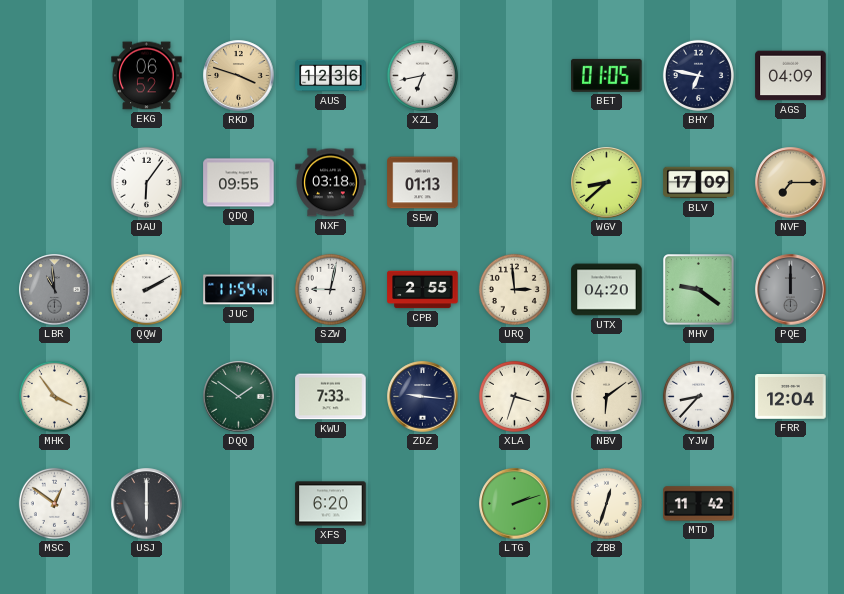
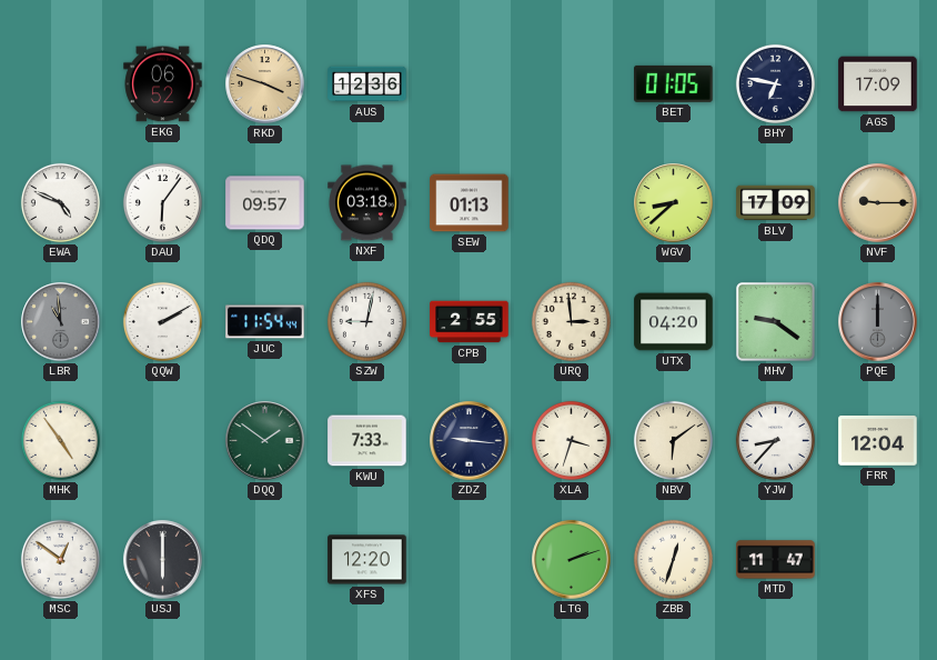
XZL: 6:43 -> none
AGS: 04:09 -> 17:09
EWA: none -> 4:49
QDQ: 09:55 -> 09:57
NVF: 7:15 -> 9:15
MHK: 3:54 -> 4:54
XFS: 6:20 -> 12:20
MTD: 11:42 -> 11:47
